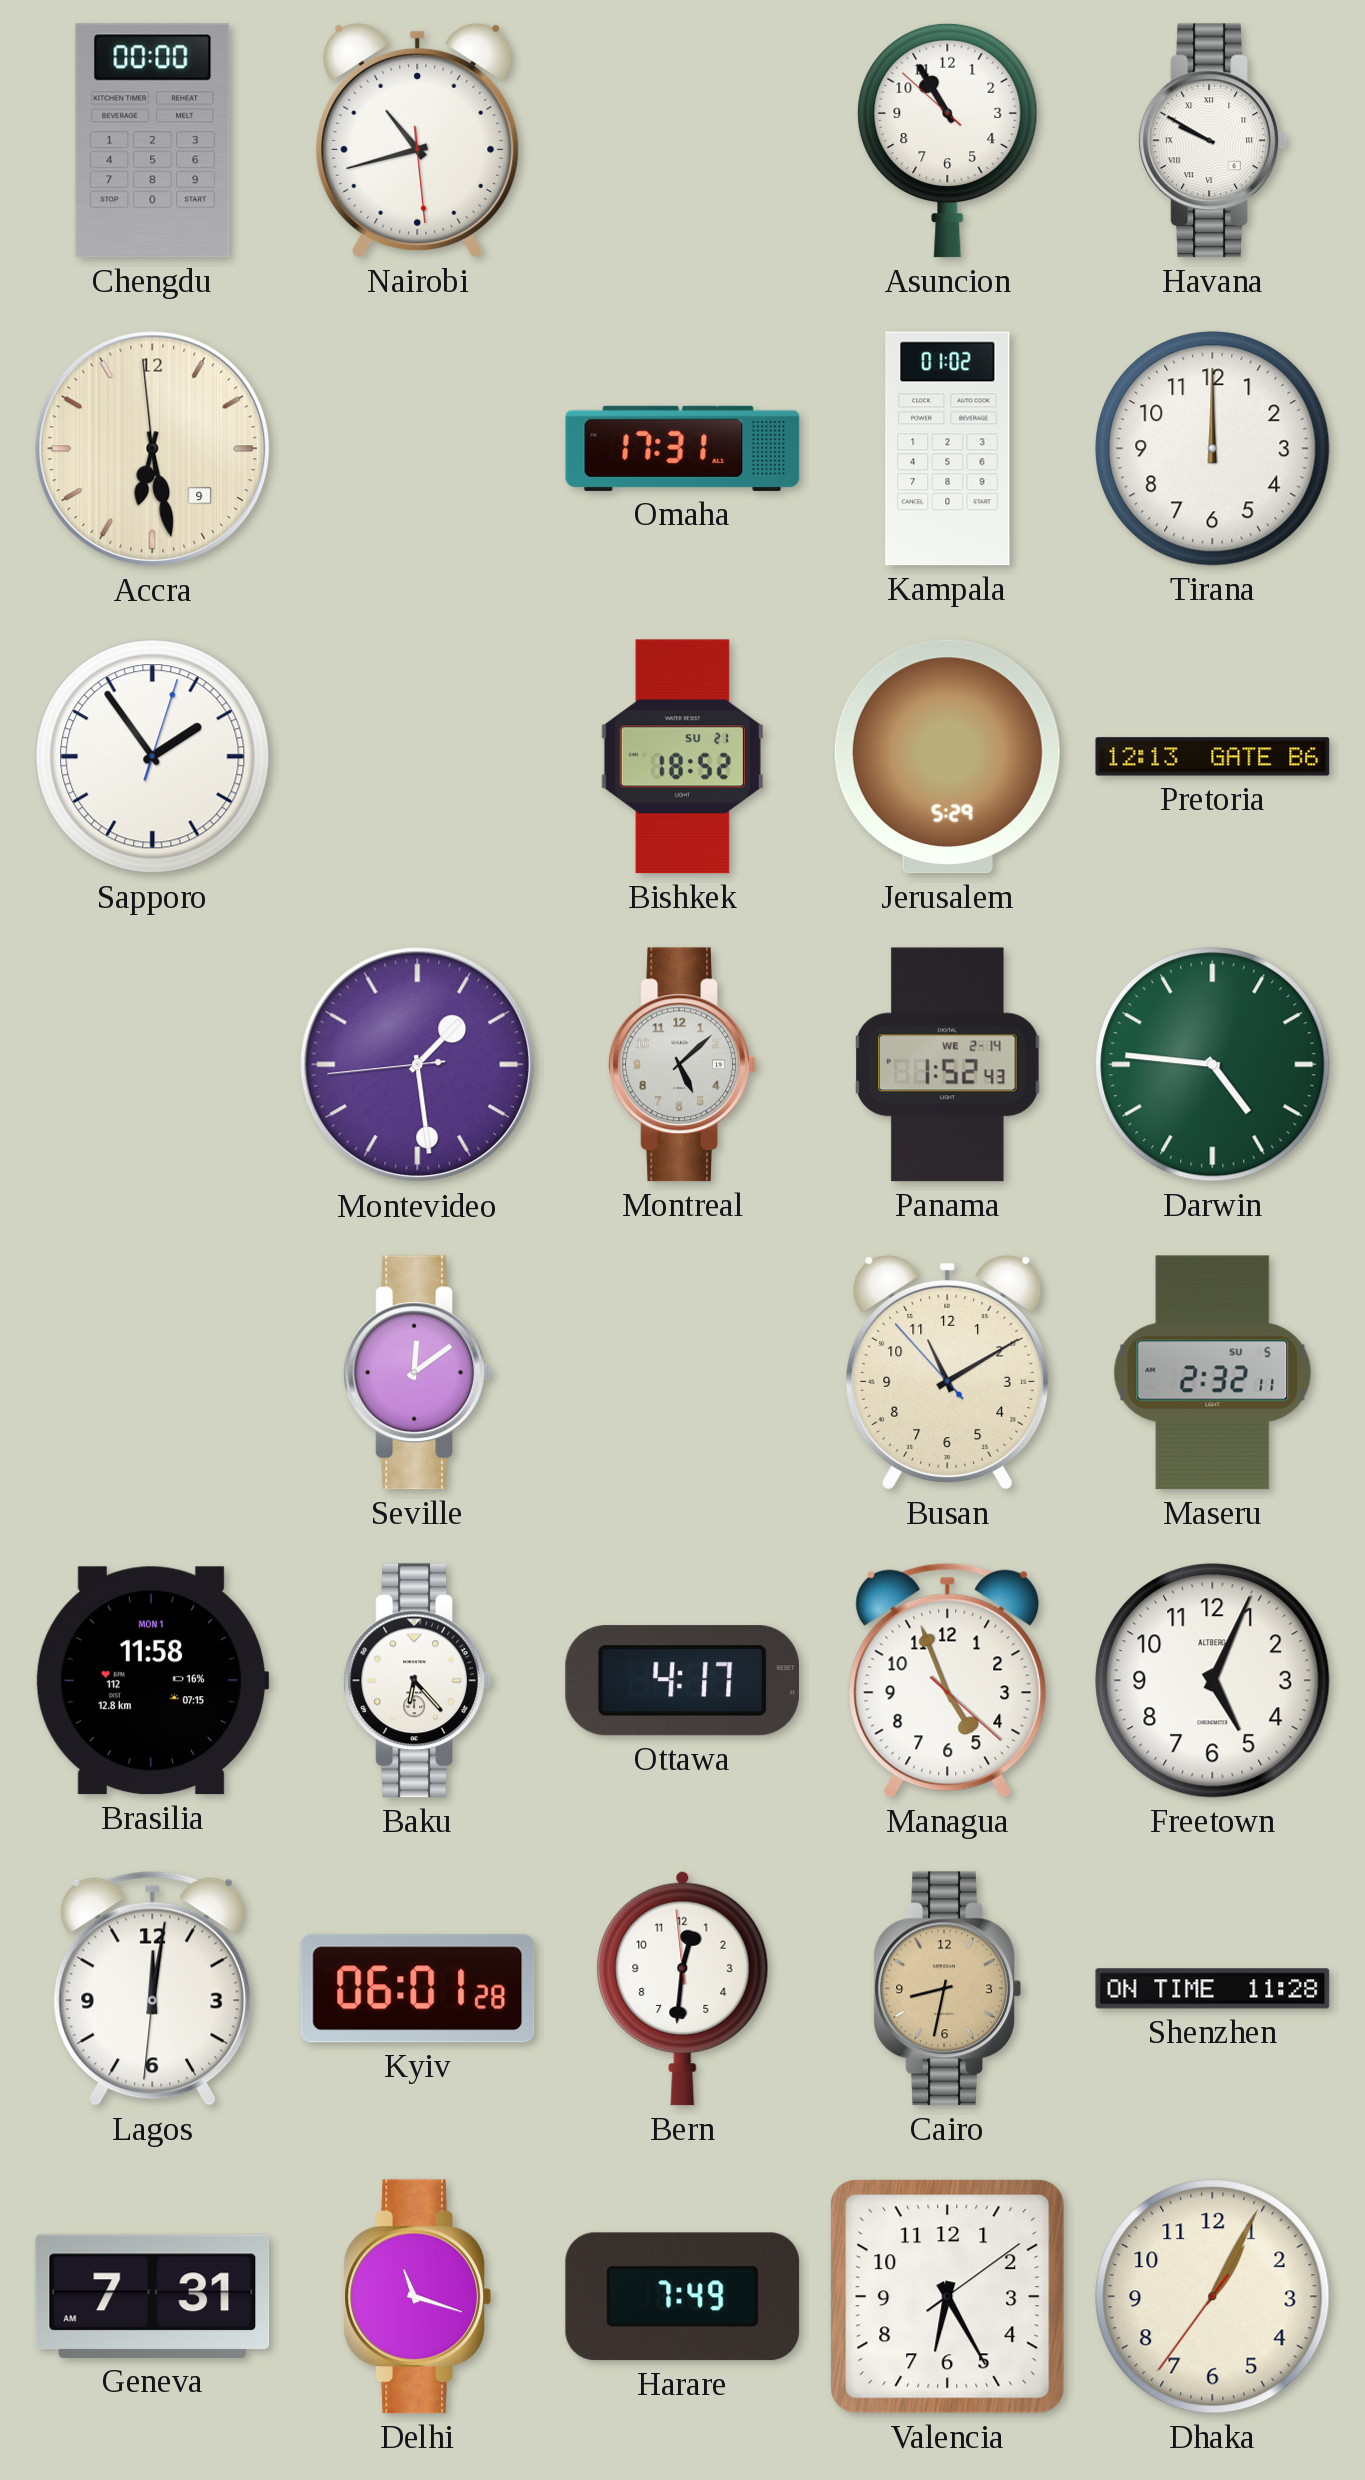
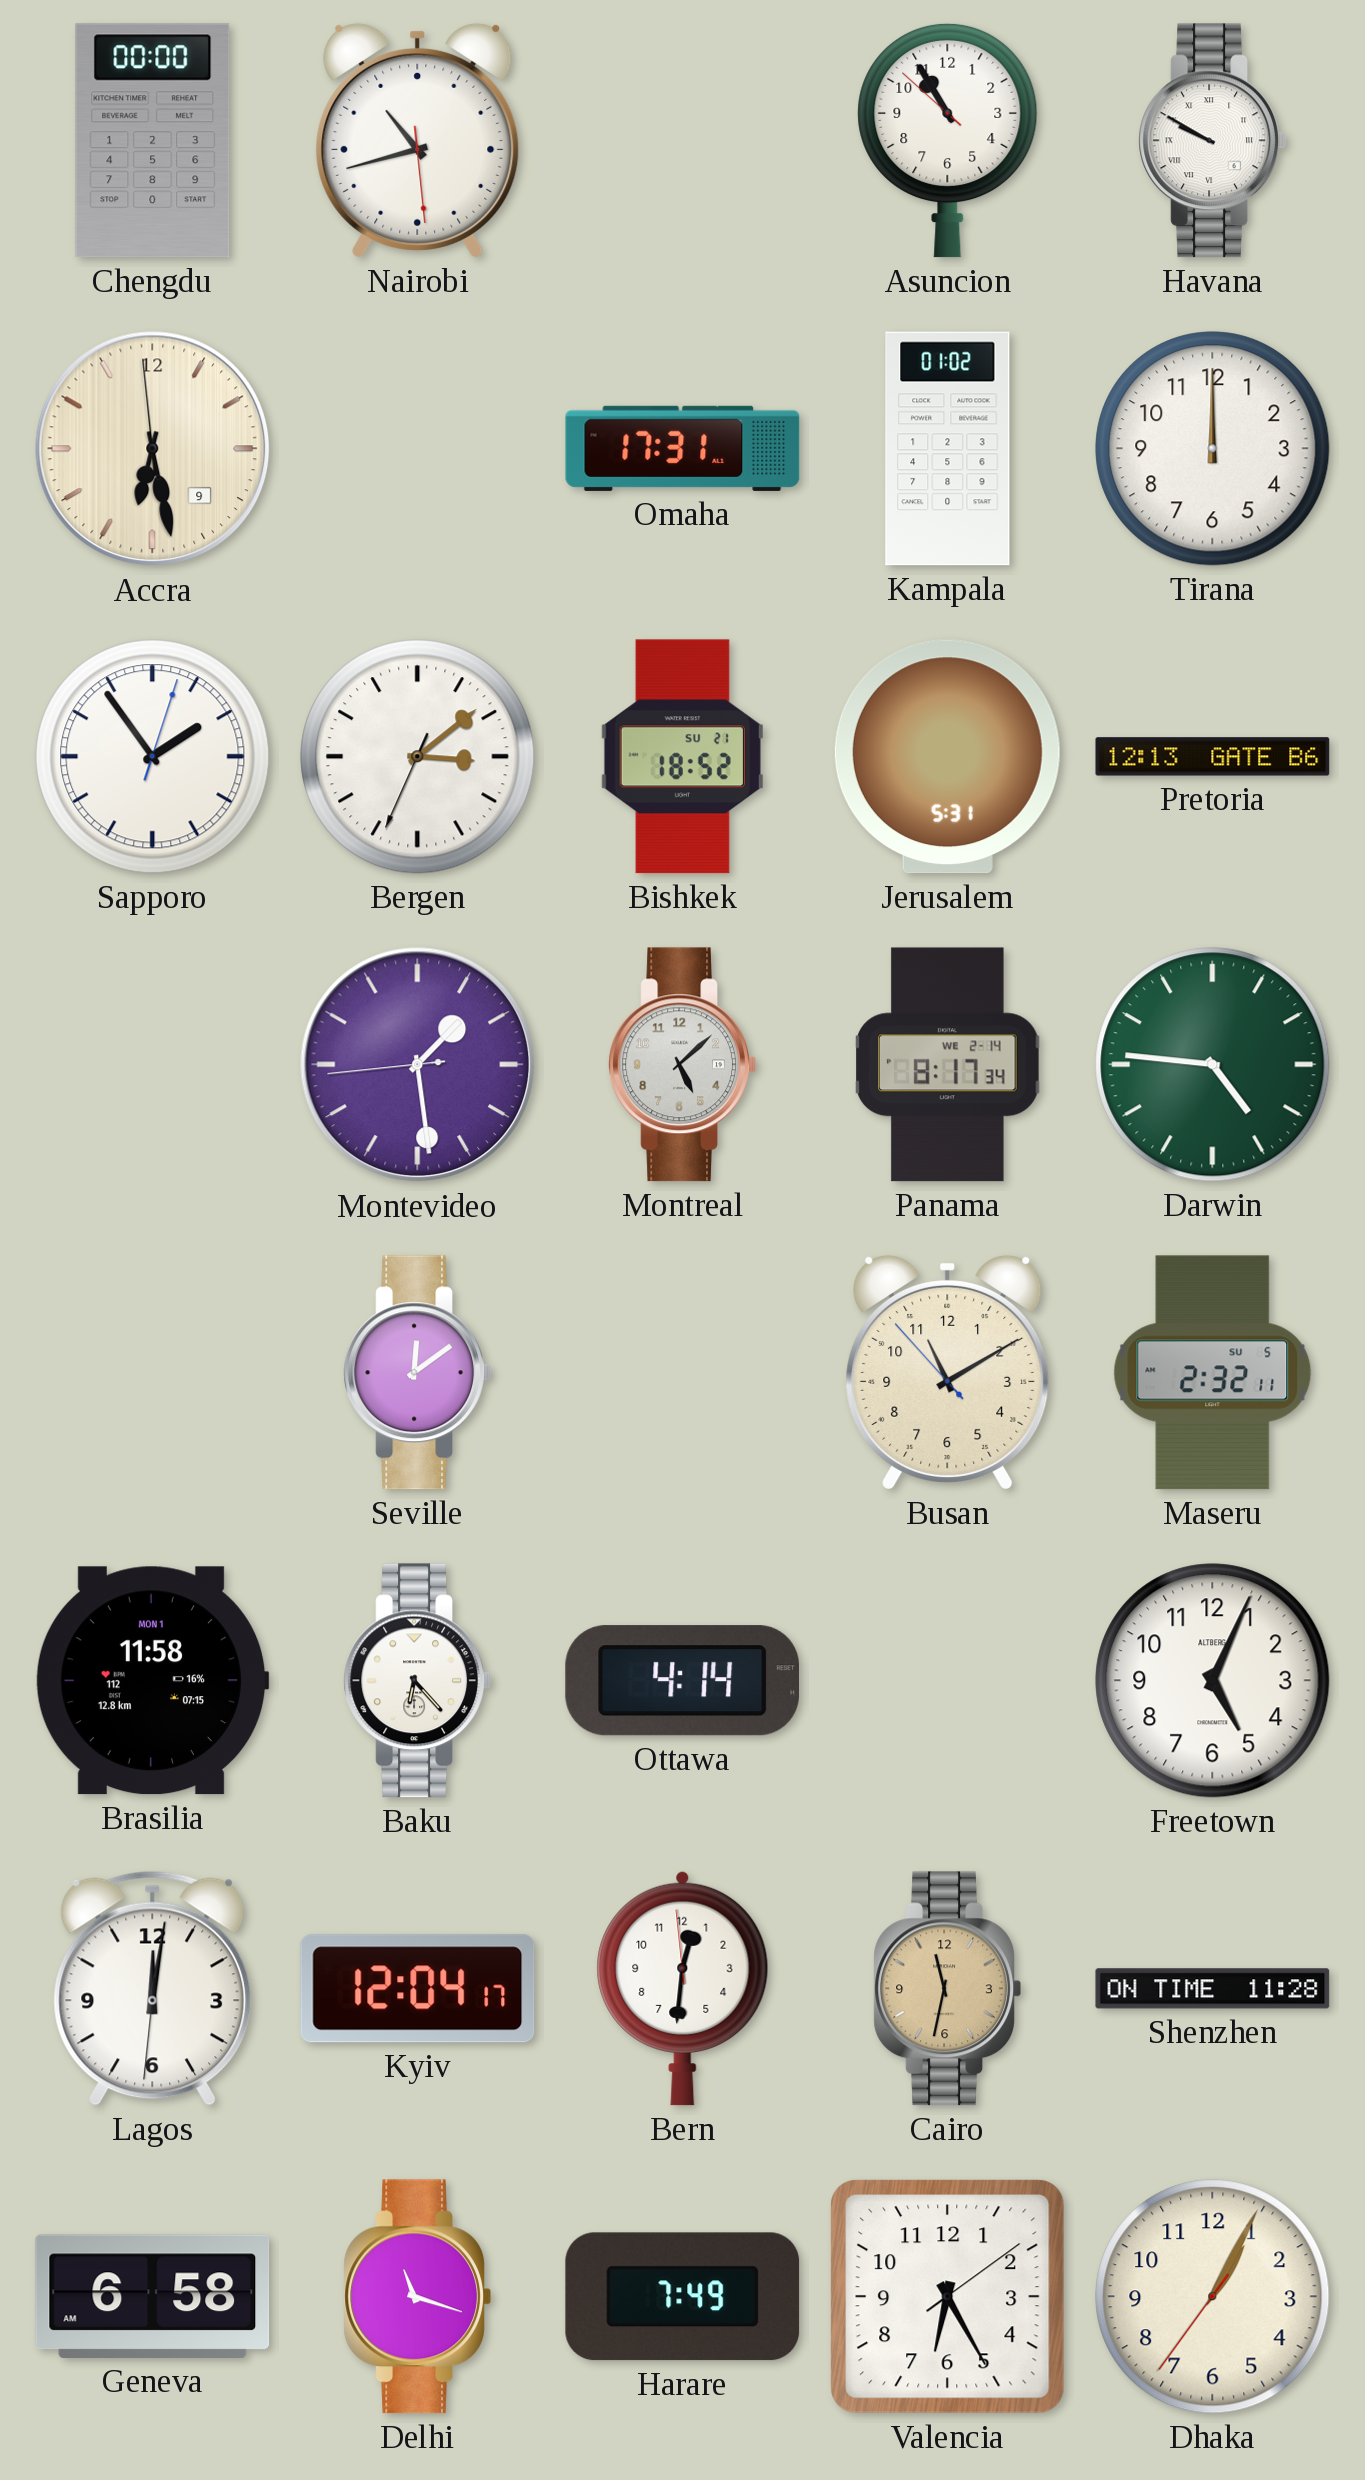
Bergen: none -> 3:08
Jerusalem: 5:29 -> 5:31
Panama: 1:52 -> 8:17
Ottawa: 4:17 -> 4:14
Managua: 4:56 -> none
Kyiv: 06:01 -> 12:04
Cairo: 8:32 -> 11:32
Geneva: 7:31 -> 6:58
